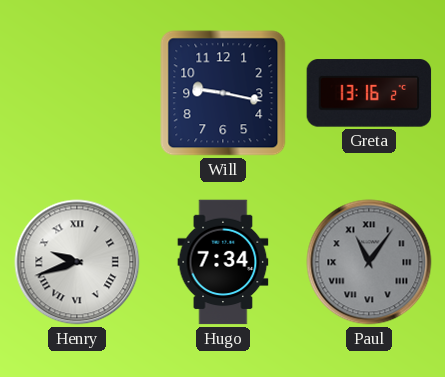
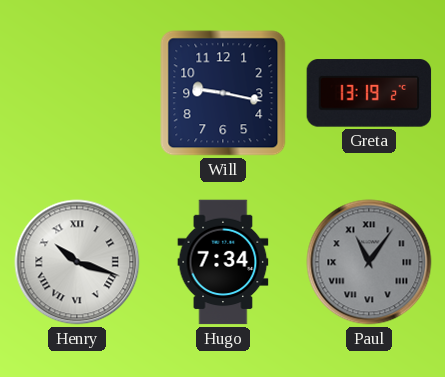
Greta: 13:16 -> 13:19
Henry: 9:42 -> 10:18
